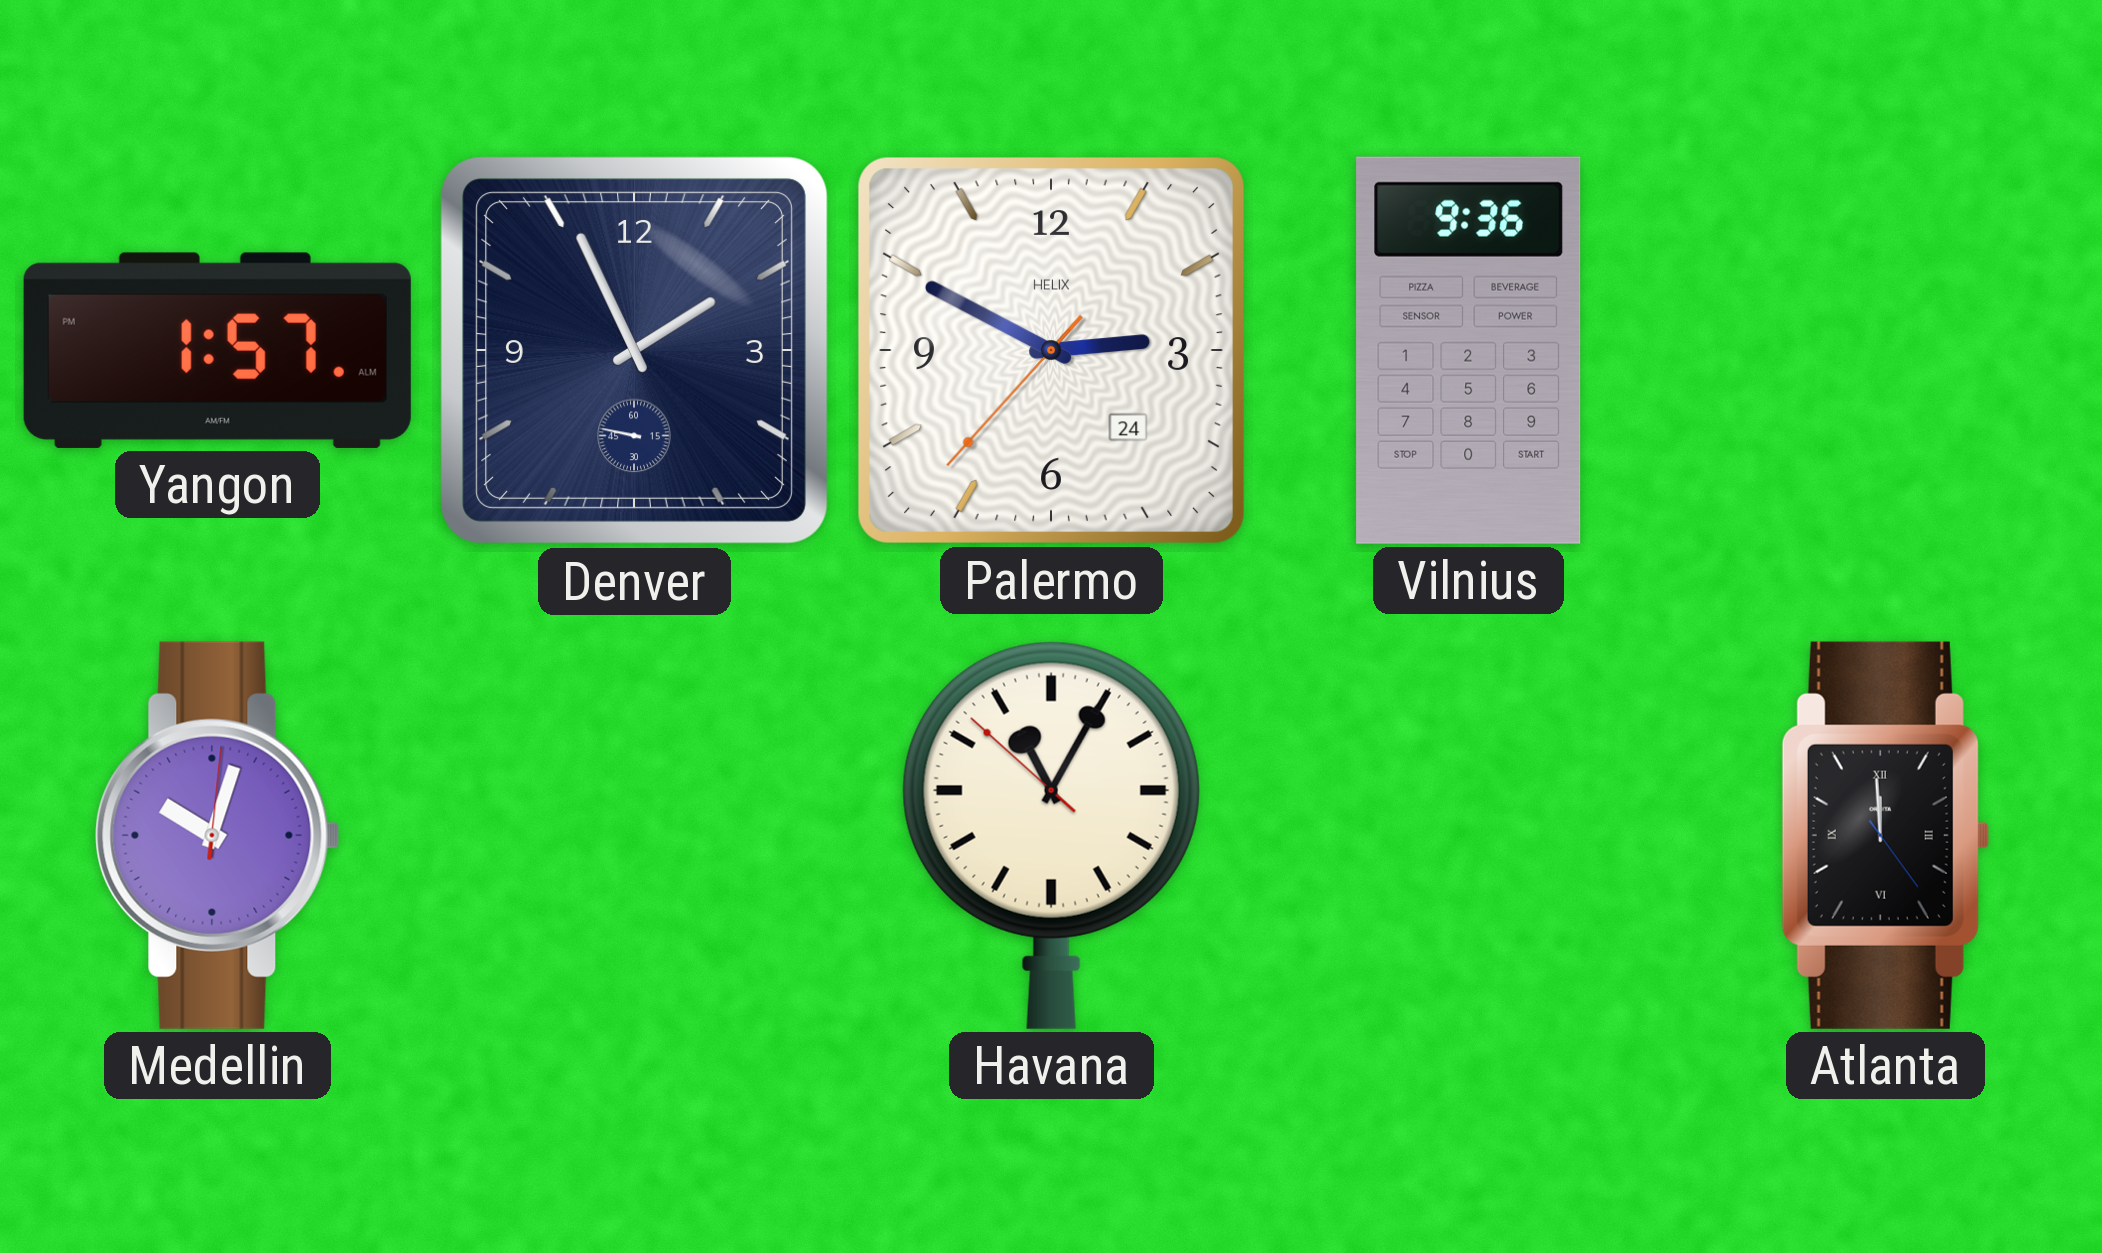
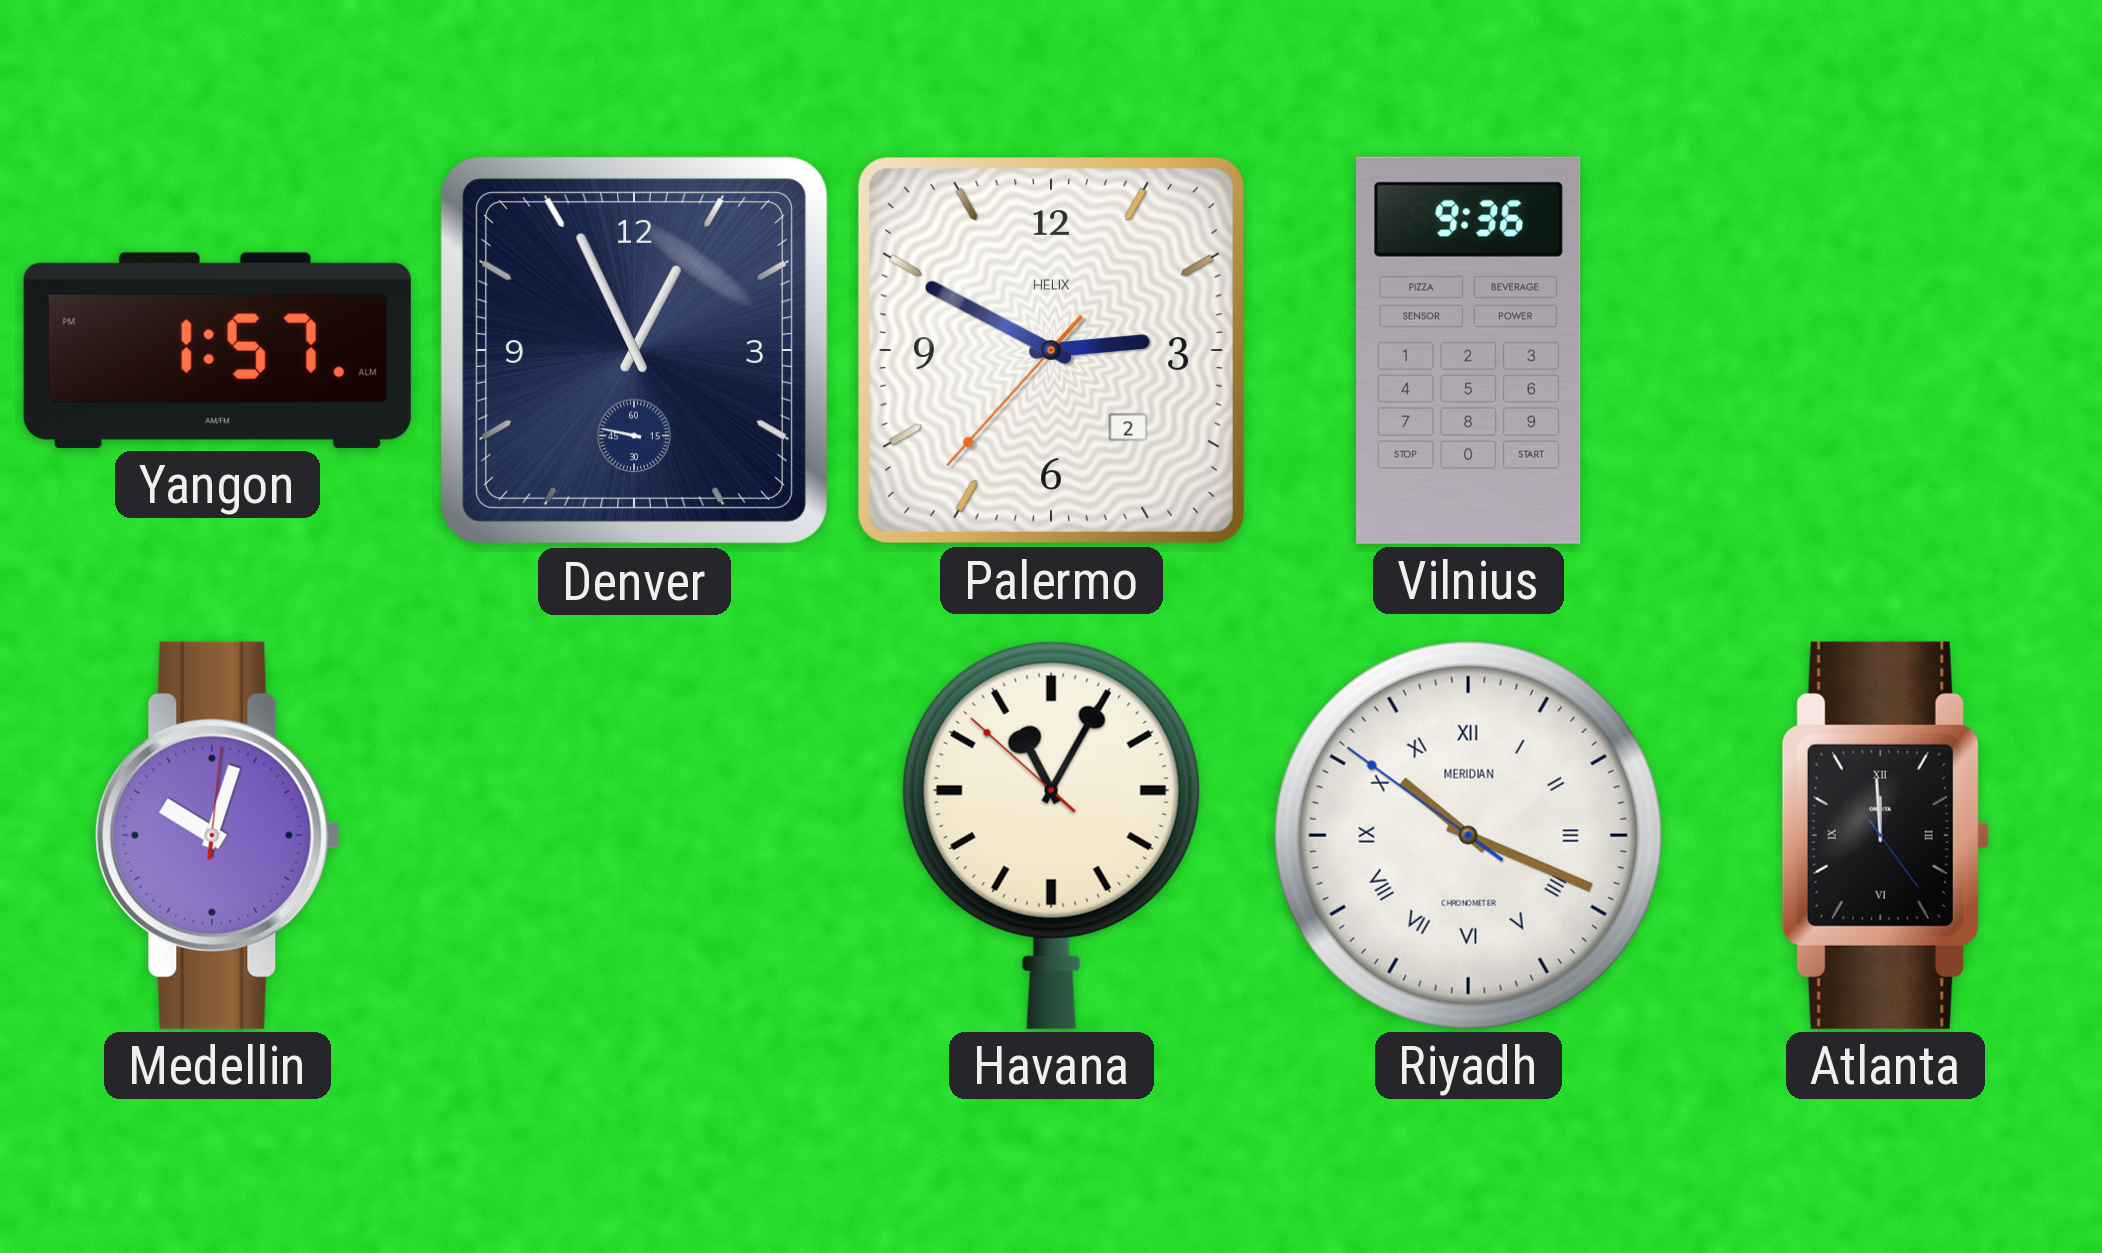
Denver: 1:55 -> 12:55
Palermo date: 24 -> 2
Riyadh: none -> 10:18
